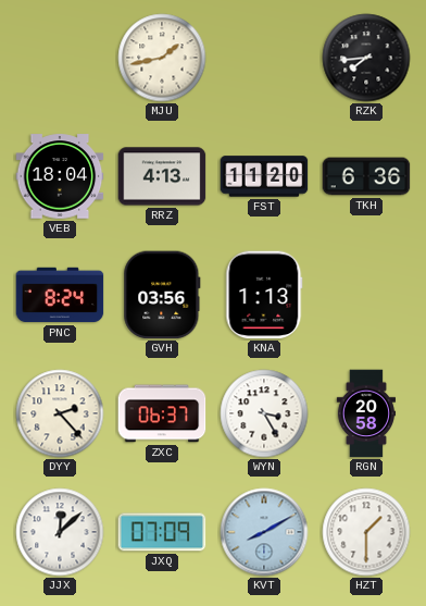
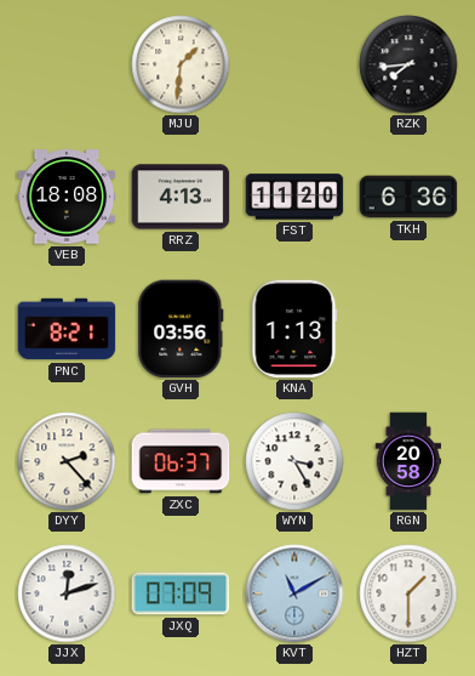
MJU: 1:43 -> 1:31
VEB: 18:04 -> 18:08
PNC: 8:24 -> 8:21
JJX: 12:08 -> 12:12
KVT: 8:10 -> 11:10
